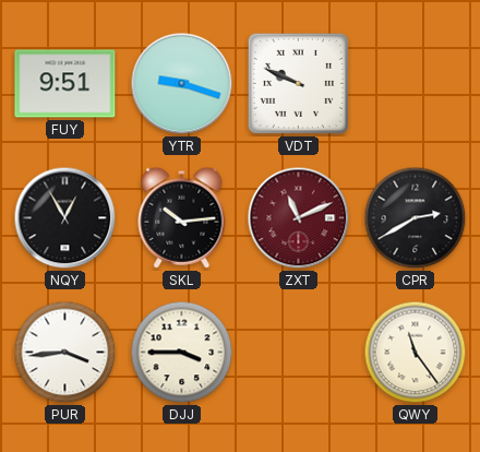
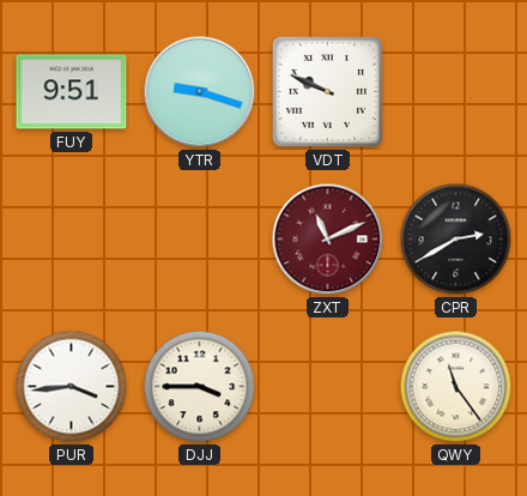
NQY: 12:55 -> none
SKL: 10:14 -> none
